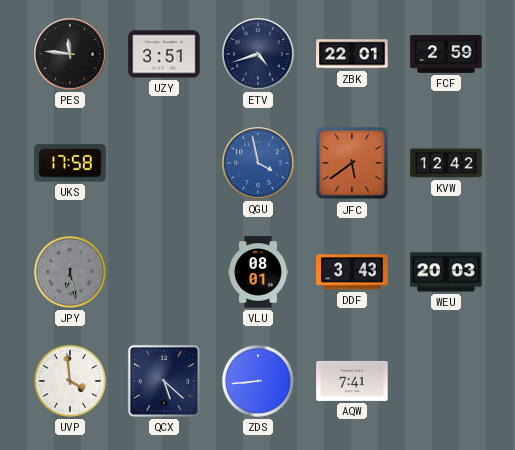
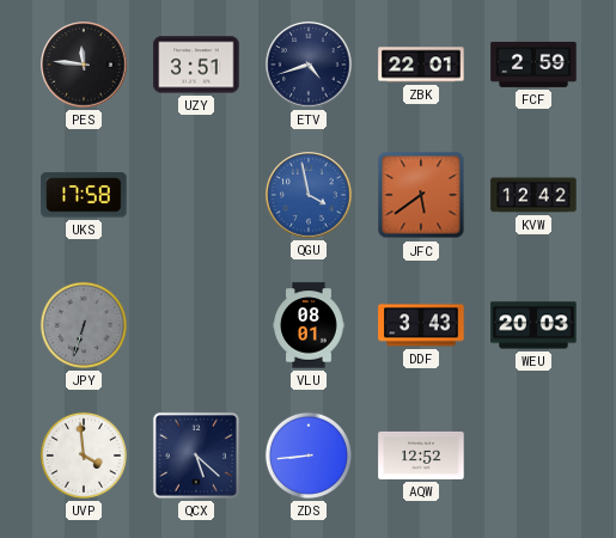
JPY: 6:28 -> 6:33
AQW: 7:41 -> 12:52
